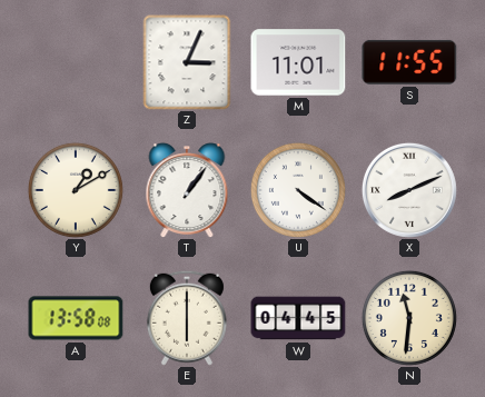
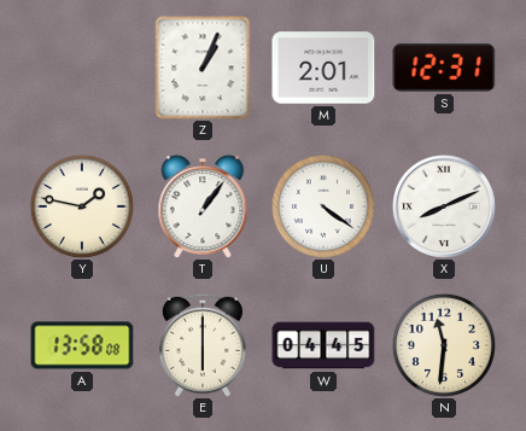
Z: 3:04 -> 1:04
M: 11:01 -> 2:01
S: 11:55 -> 12:31
Y: 1:10 -> 1:47
